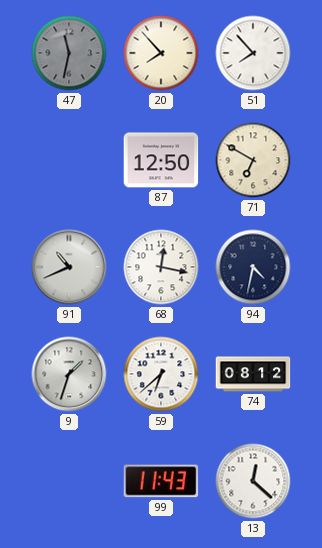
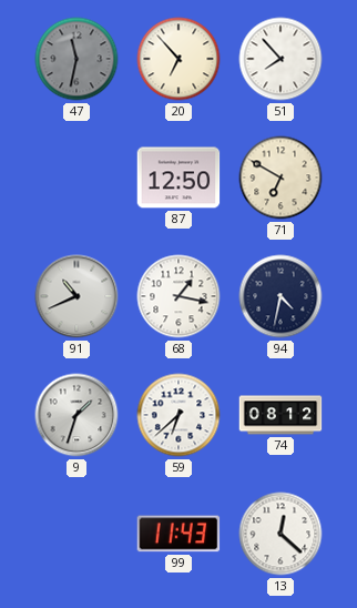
20: 7:53 -> 6:53
68: 12:17 -> 1:17
